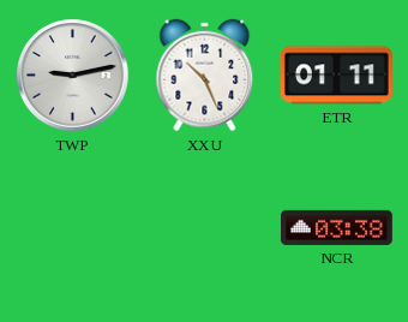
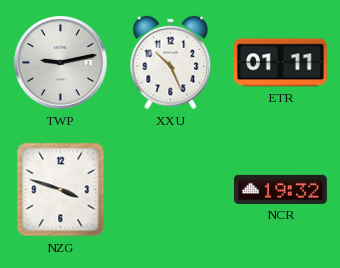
NZG: none -> 3:48
NCR: 03:38 -> 19:32
